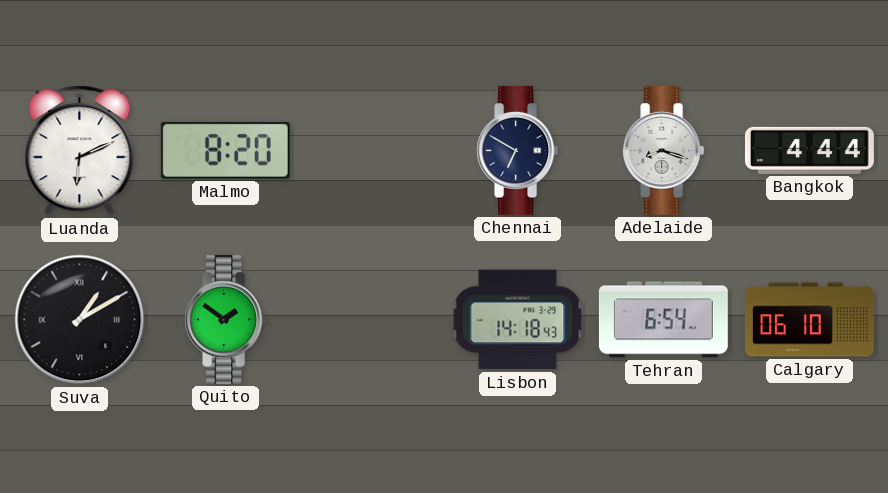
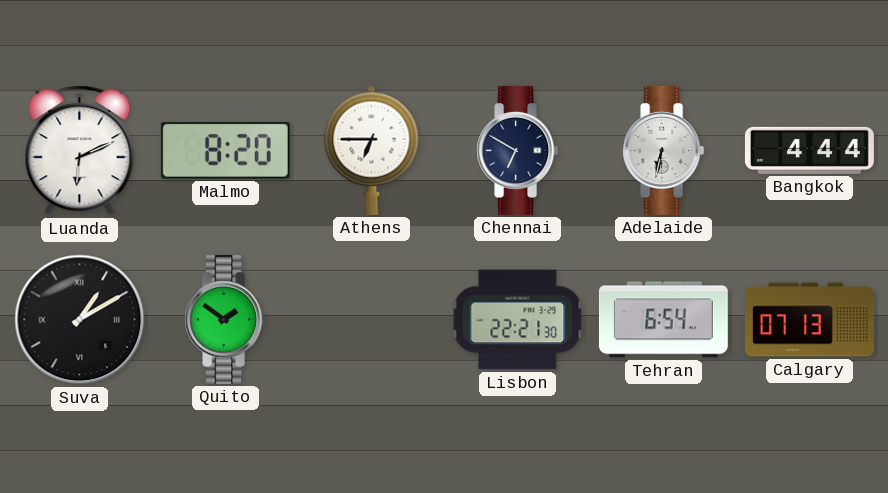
Athens: none -> 6:45
Adelaide: 8:18 -> 6:32
Lisbon: 14:18 -> 22:21
Calgary: 06:10 -> 07:13
